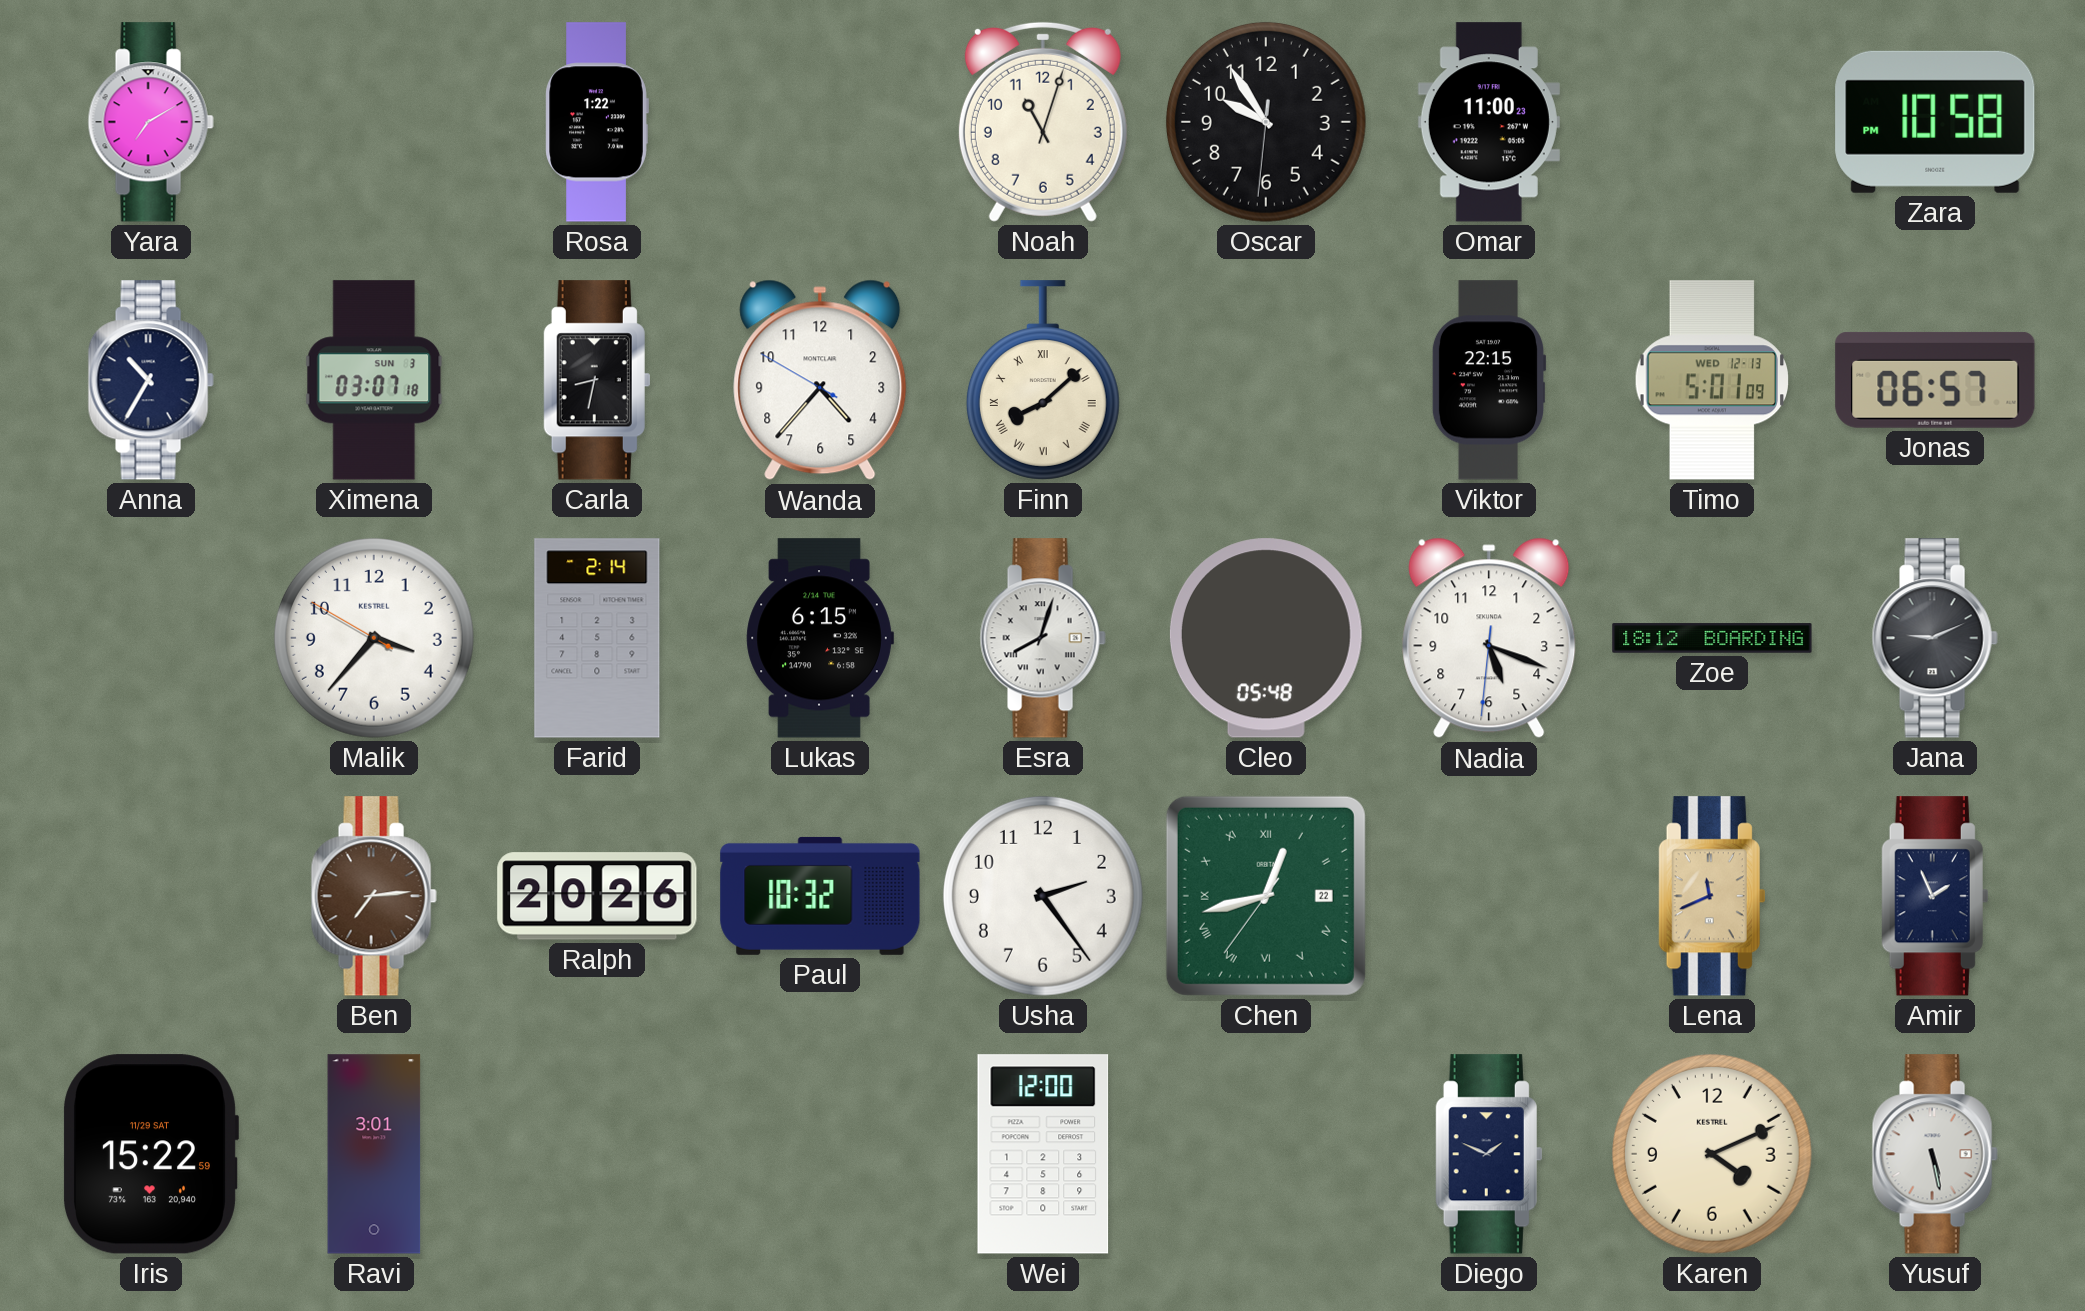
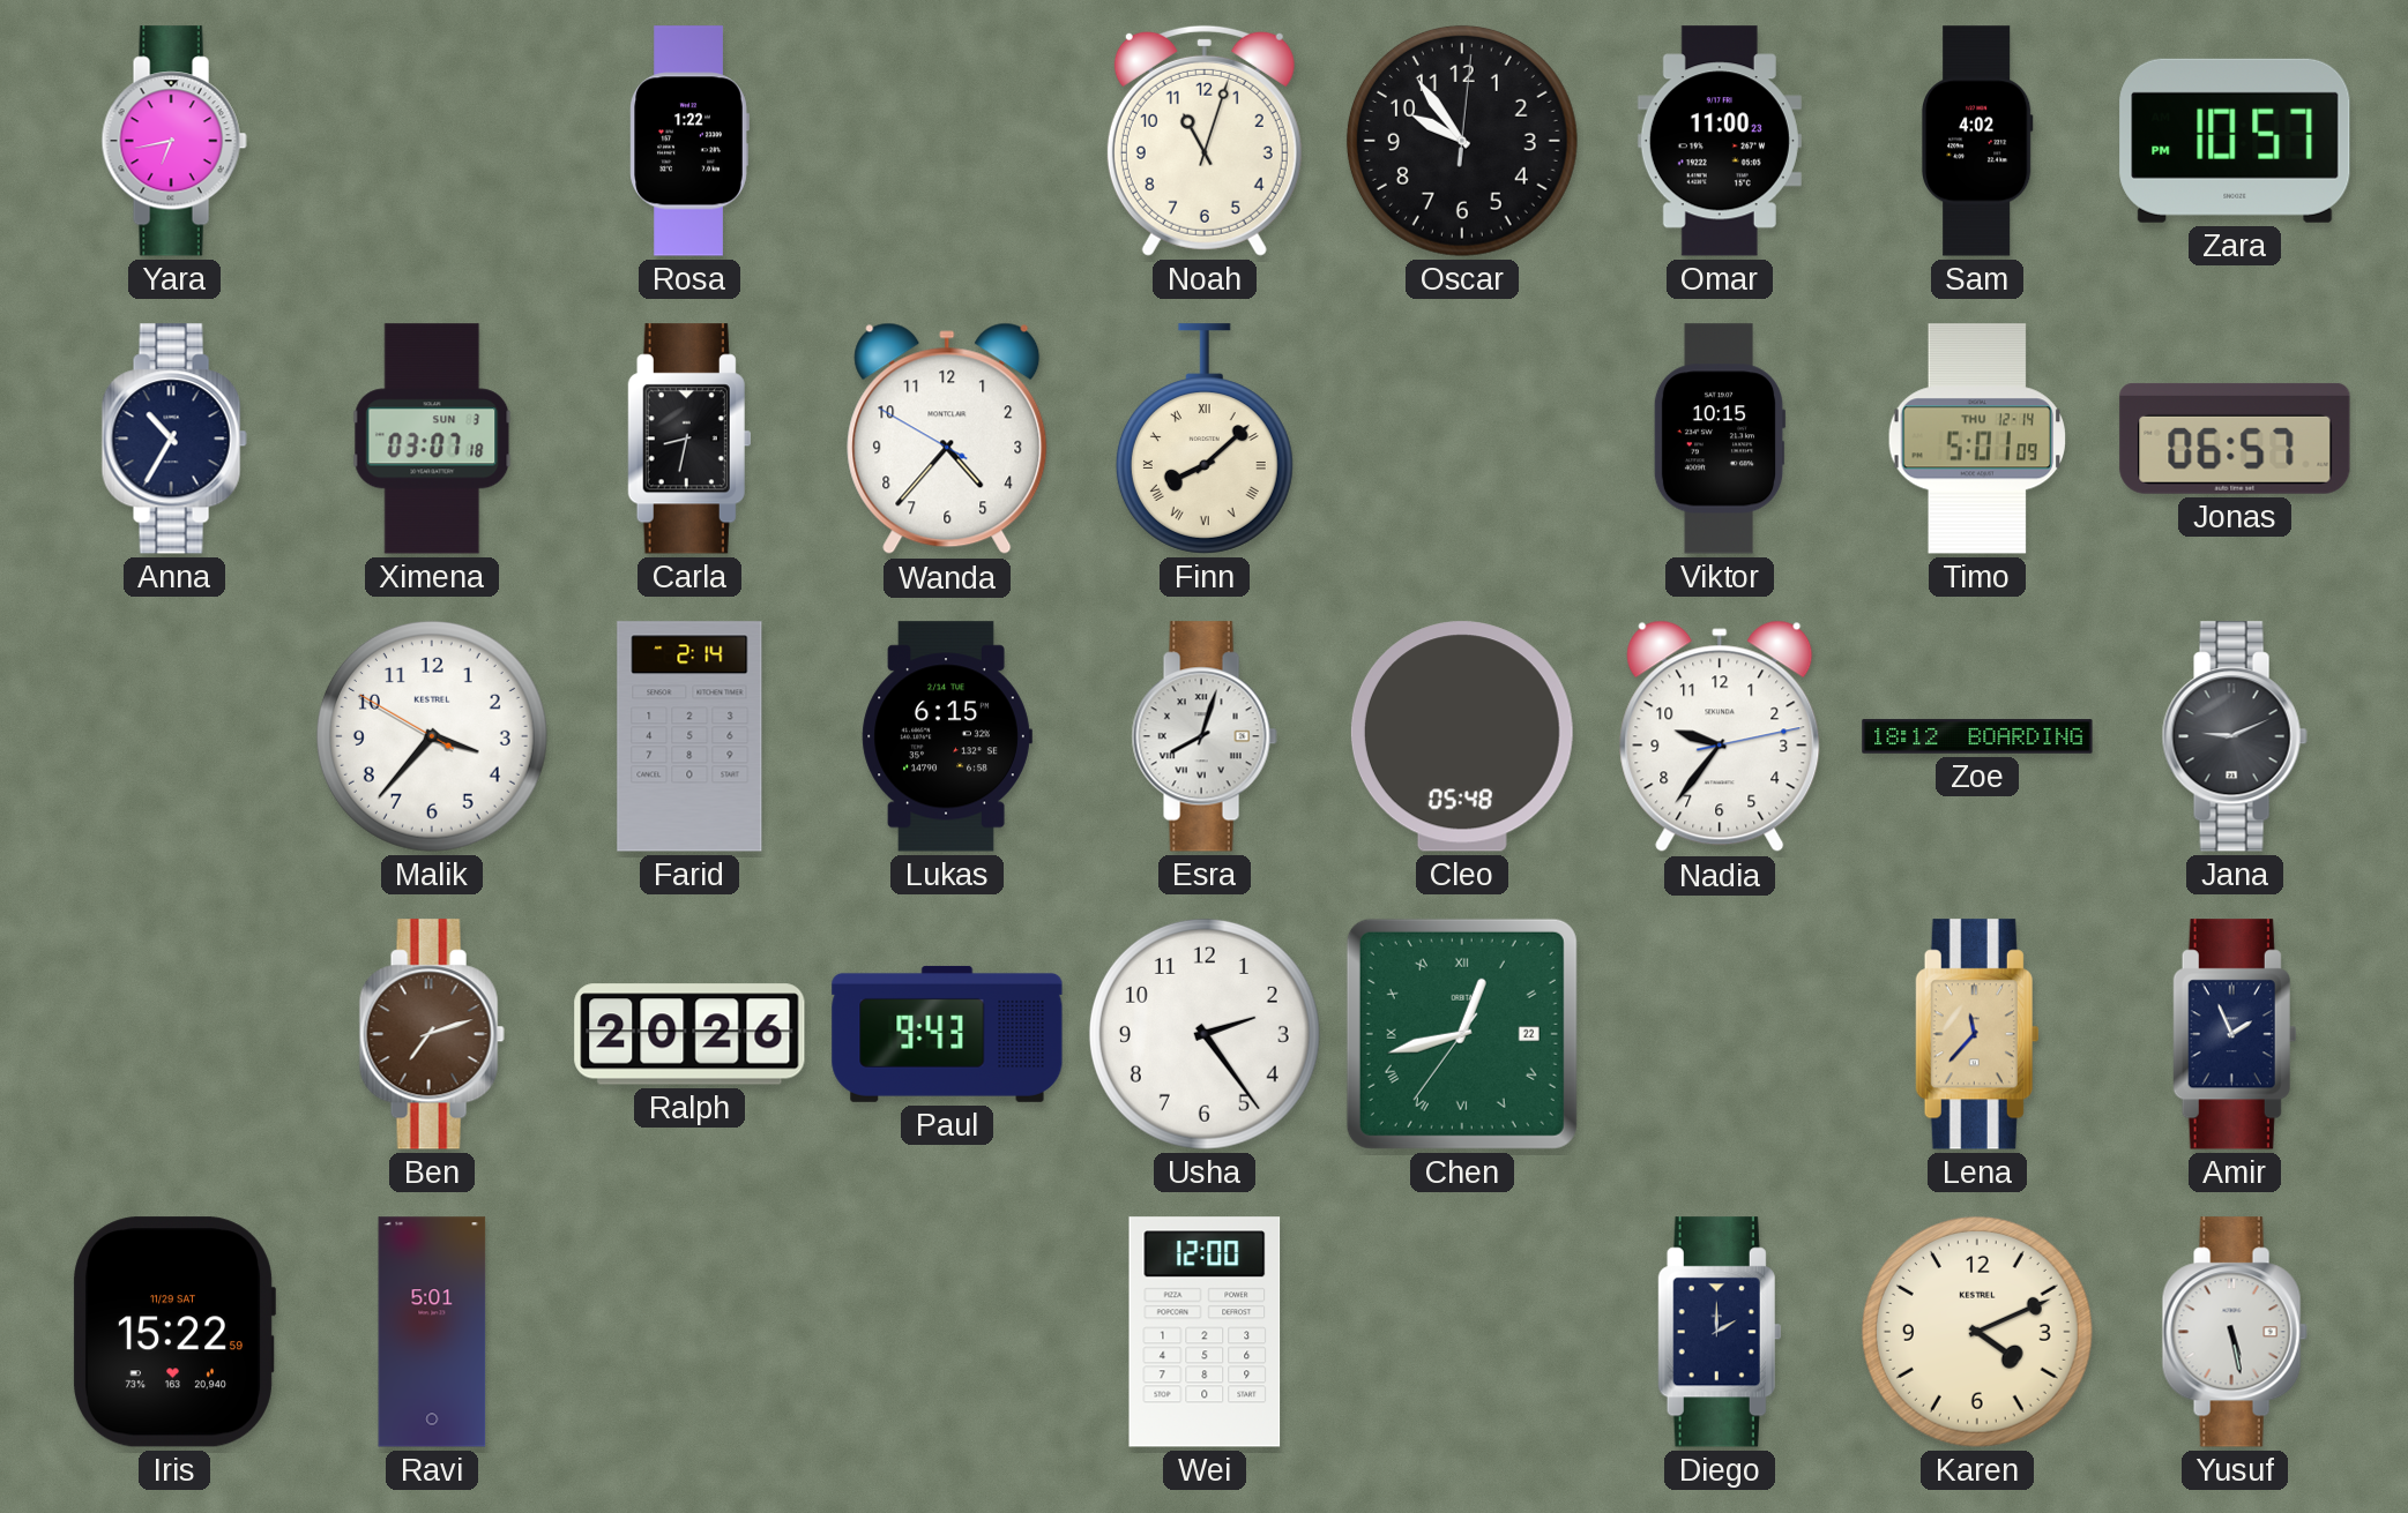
Yara: 7:10 -> 6:43
Oscar: 9:54:31 -> 9:54:01
Sam: none -> 4:02
Zara: 10:58 -> 10:57
Viktor: 22:15 -> 10:15
Timo date: WED 12-13 -> THU 12-14
Nadia: 5:18 -> 9:36
Ben: 7:14 -> 7:12
Paul: 10:32 -> 9:43
Lena: 11:41 -> 11:37
Ravi: 3:01 -> 5:01
Diego: 1:49 -> 2:00
